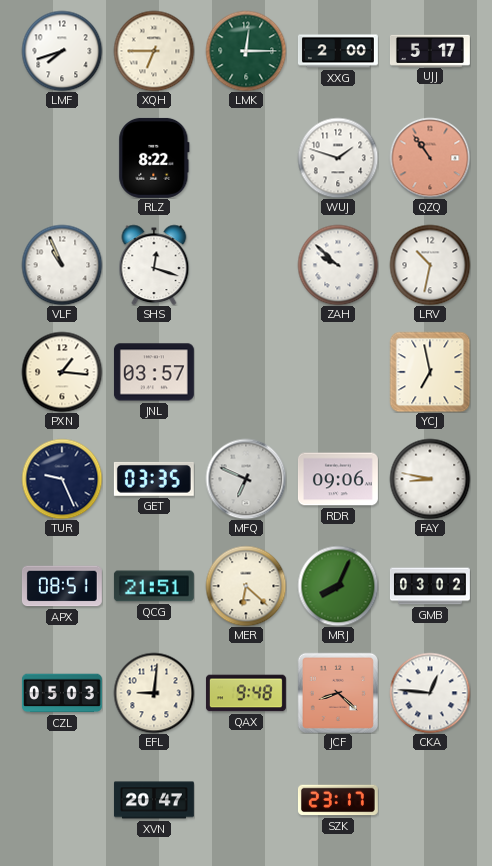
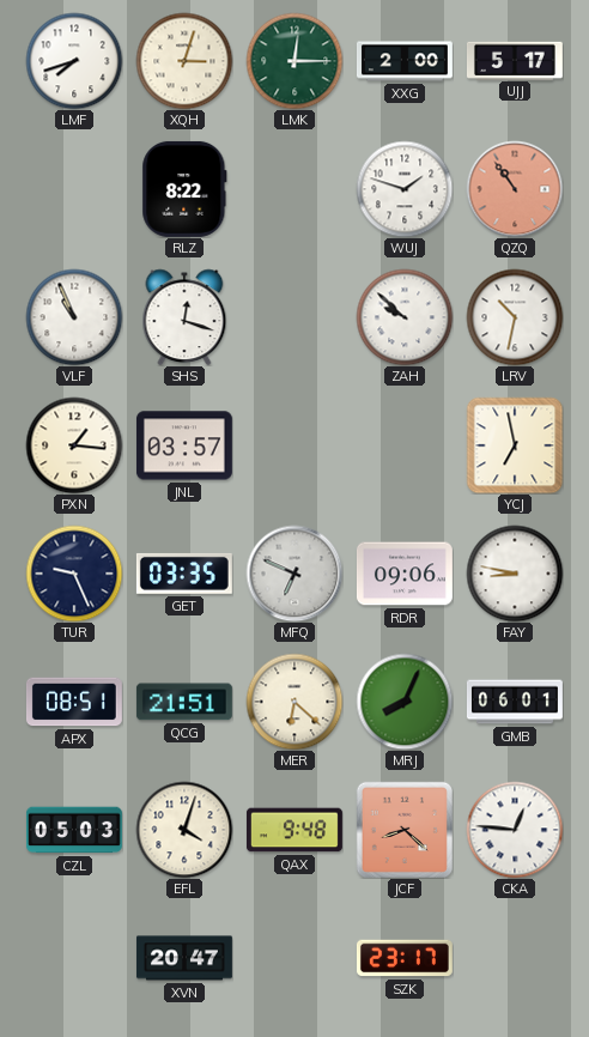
XQH: 6:45 -> 3:03
GMB: 03:02 -> 06:01
EFL: 9:01 -> 4:03
